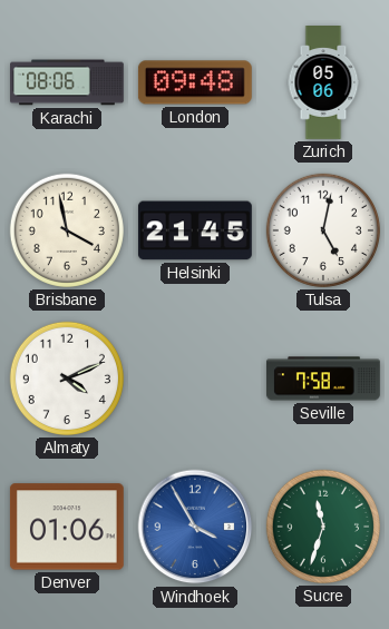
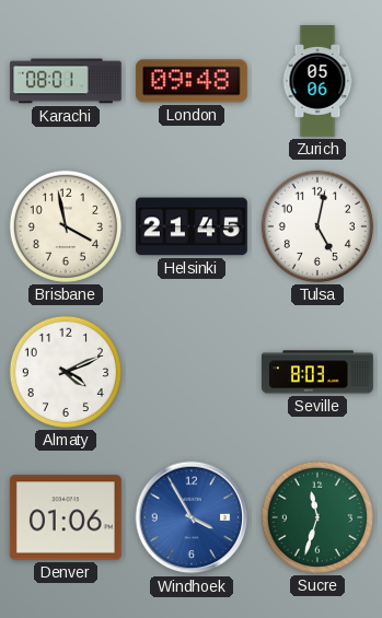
Karachi: 08:06 -> 08:01
Seville: 7:58 -> 8:03
